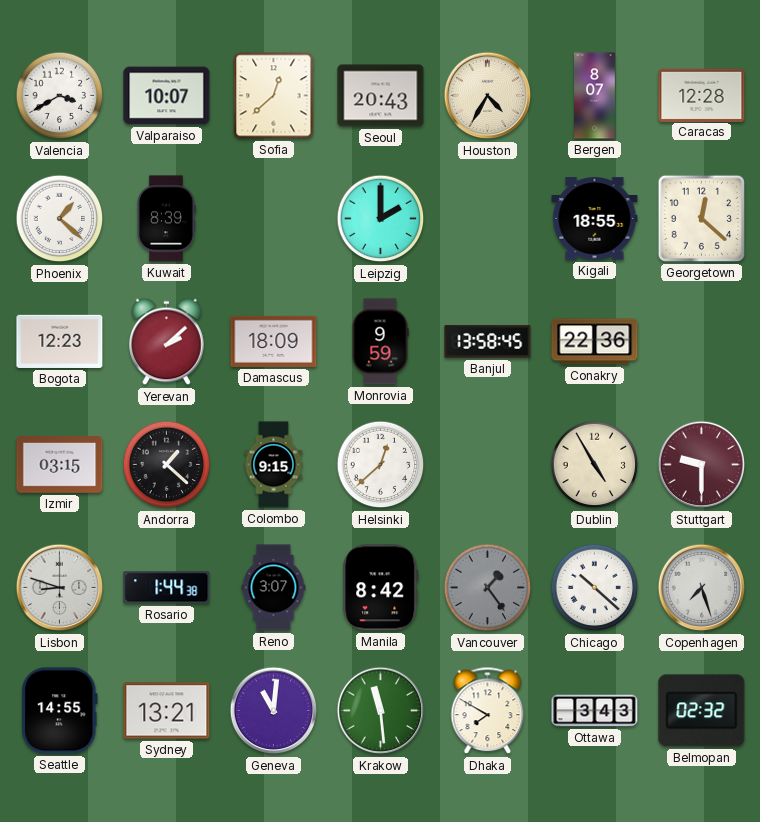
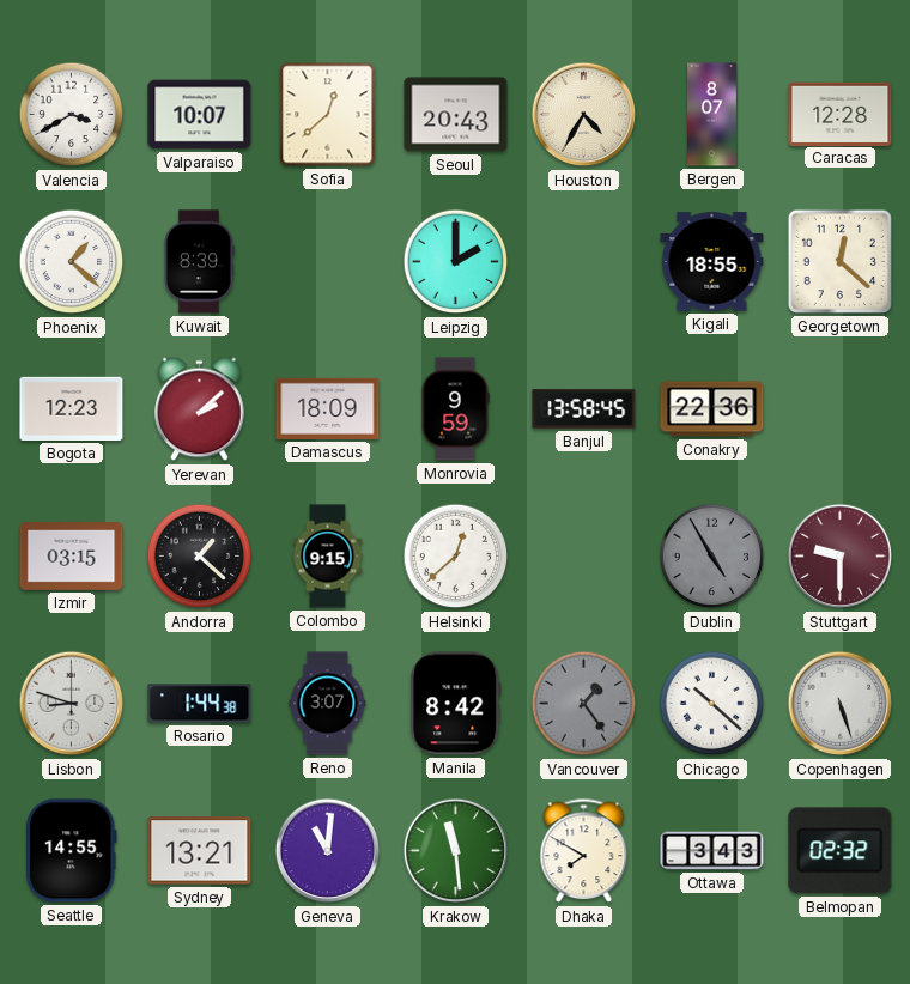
Dublin dial: cream -> grey
Copenhagen: 7:27 -> 5:27
